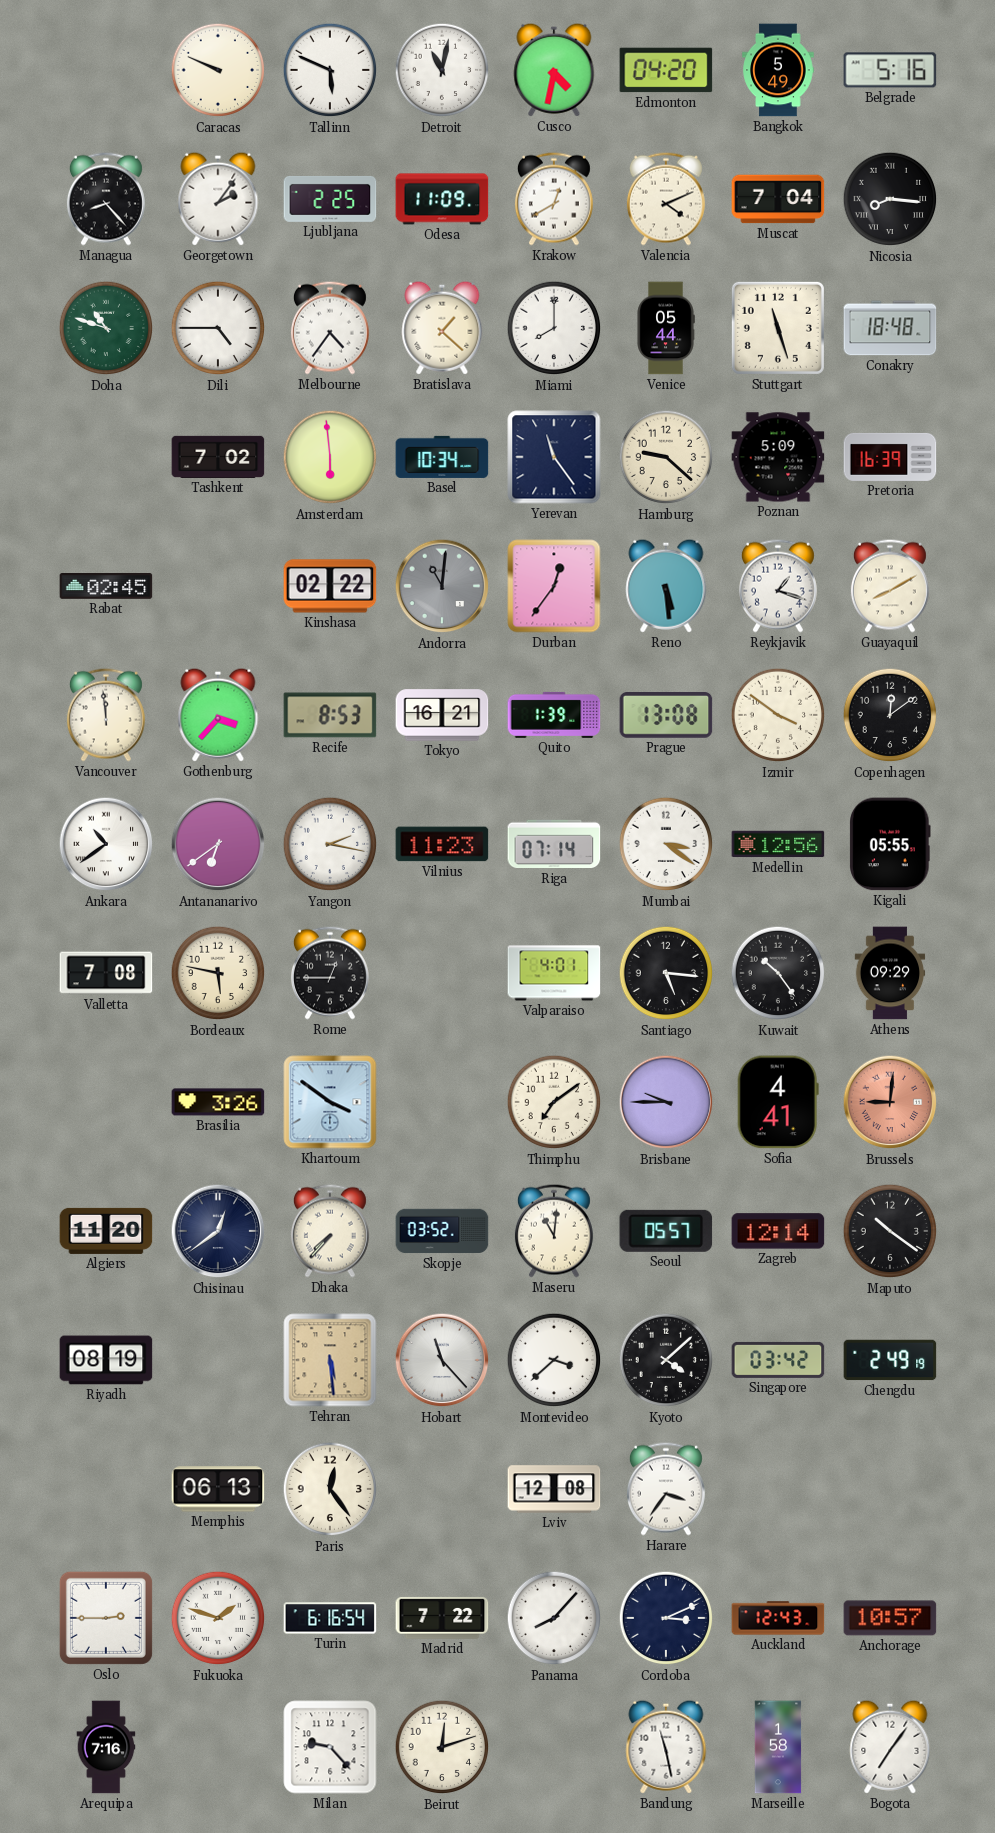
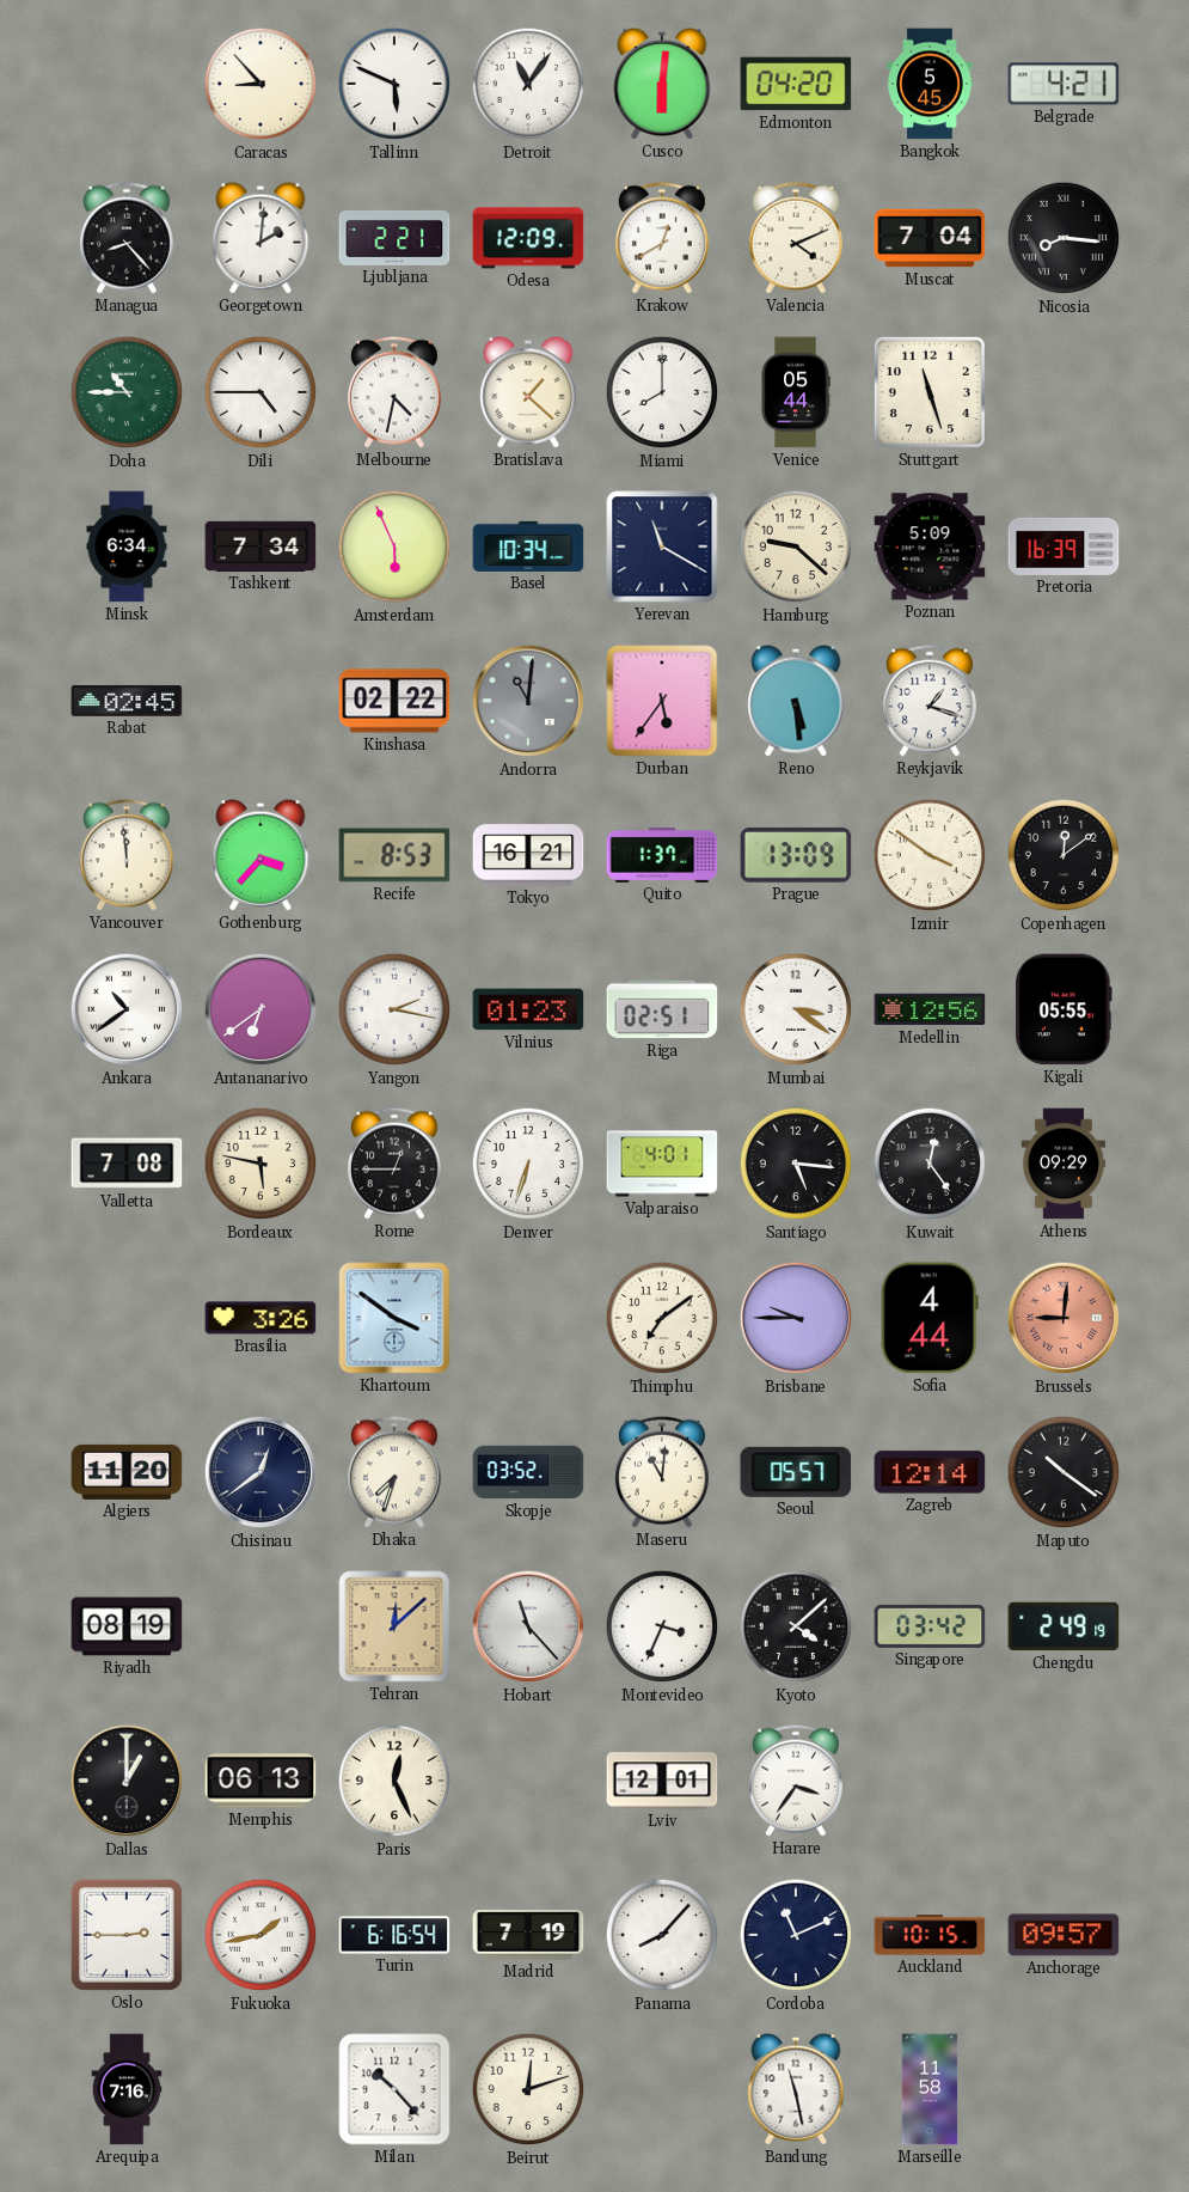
Caracas: 9:49 -> 8:53
Detroit: 11:02 -> 11:06
Cusco: 4:32 -> 6:01
Bangkok: 5:49 -> 5:45
Belgrade: 5:16 -> 4:21
Georgetown: 2:06 -> 2:01
Ljubljana: 2:25 -> 2:21
Odesa: 11:09 -> 12:09
Doha: 10:48 -> 10:45
Melbourne: 4:36 -> 4:32
Conakry: 18:48 -> none
Minsk: none -> 6:34
Tashkent: 7:02 -> 7:34
Amsterdam: 5:59 -> 5:56
Yerevan: 11:24 -> 11:20
Durban: 12:36 -> 5:36
Guayaquil: 8:10 -> none
Quito: 1:39 -> 1:37
Prague: 13:08 -> 13:09
Vilnius: 11:23 -> 01:23
Riga: 07:14 -> 02:51
Denver: none -> 6:33
Kuwait: 10:24 -> 12:24
Sofia: 4:41 -> 4:44
Dhaka: 7:37 -> 7:33
Tehran: 5:29 -> 12:08
Montevideo: 3:38 -> 3:34
Dallas: none -> 1:00
Paris: 12:24 -> 12:26
Lviv: 12:08 -> 12:01
Fukuoka: 1:48 -> 1:43
Madrid: 7:22 -> 7:19
Cordoba: 3:11 -> 11:11
Auckland: 12:43 -> 10:15
Anchorage: 10:57 -> 09:57
Milan: 9:23 -> 10:23
Marseille: 1:58 -> 11:58
Bogota: 7:06 -> none
